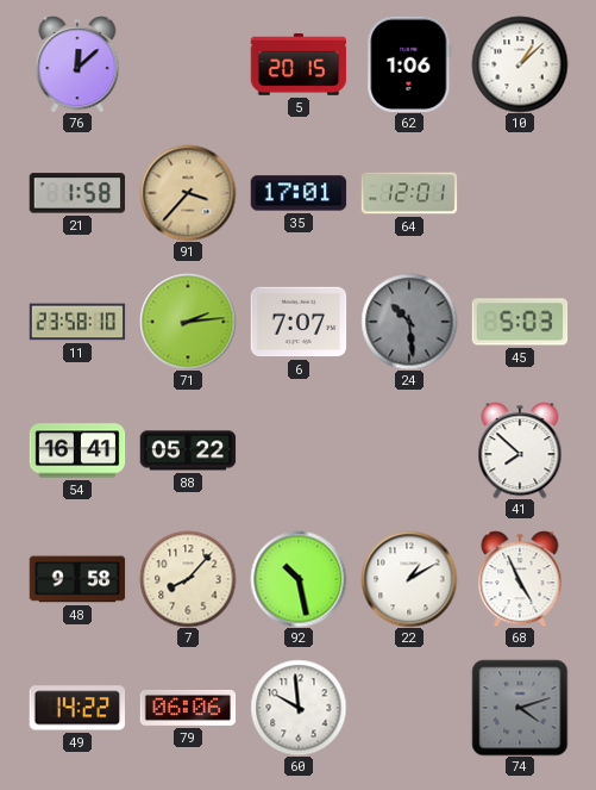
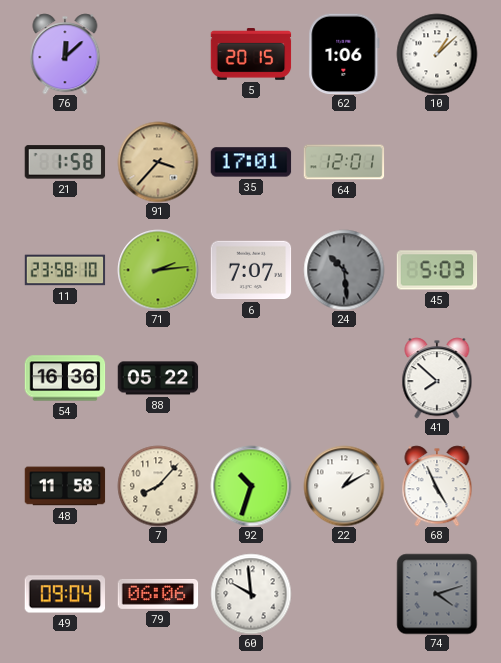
54: 16:41 -> 16:36
48: 9:58 -> 11:58
92: 10:28 -> 10:33
49: 14:22 -> 09:04
